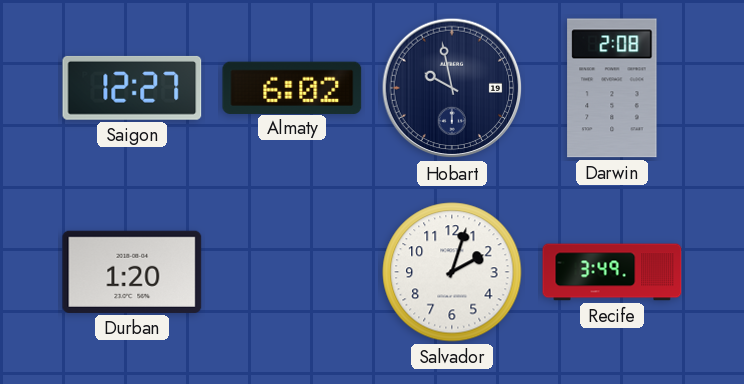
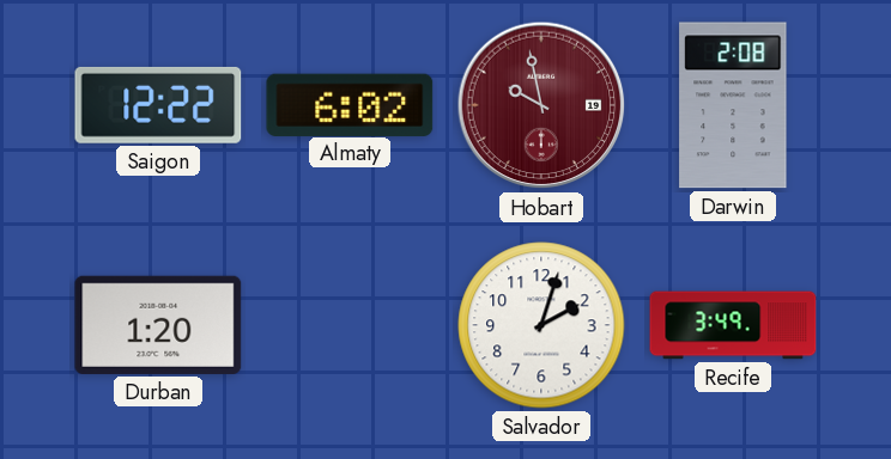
Saigon: 12:27 -> 12:22
Hobart dial: navy -> burgundy
